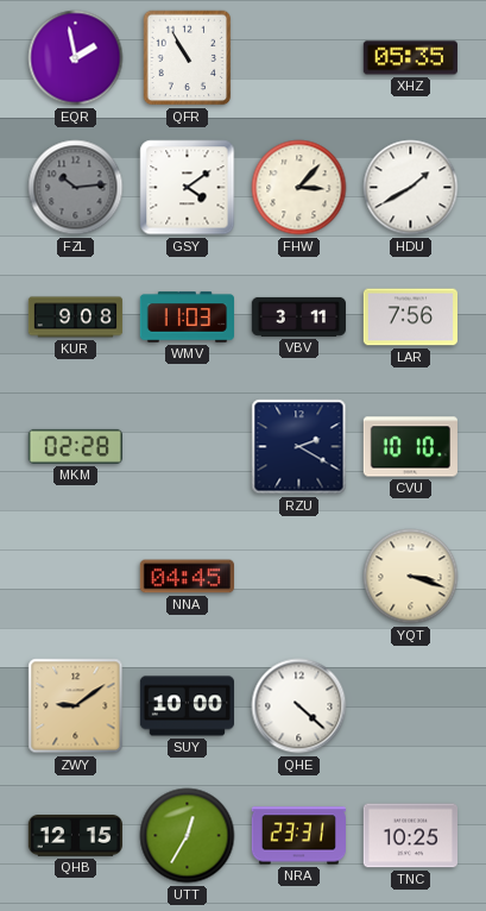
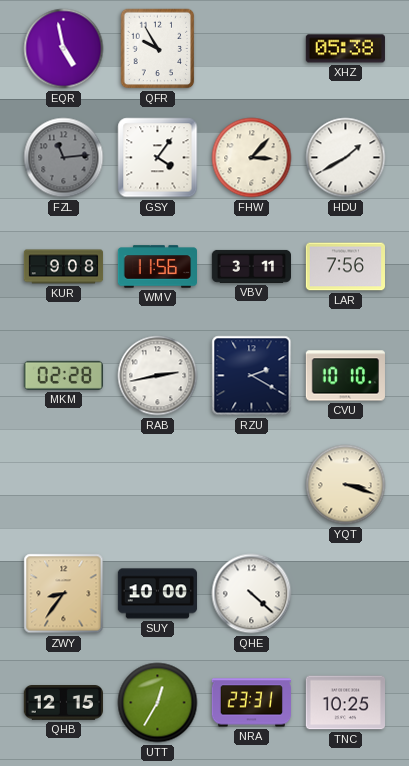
EQR: 1:58 -> 4:58
QFR: 10:55 -> 9:55
XHZ: 05:35 -> 05:38
FZL: 10:14 -> 11:14
GSY: 4:09 -> 4:06
WMV: 11:03 -> 11:56
RAB: none -> 2:43
NNA: 04:45 -> none
ZWY: 9:09 -> 8:36
